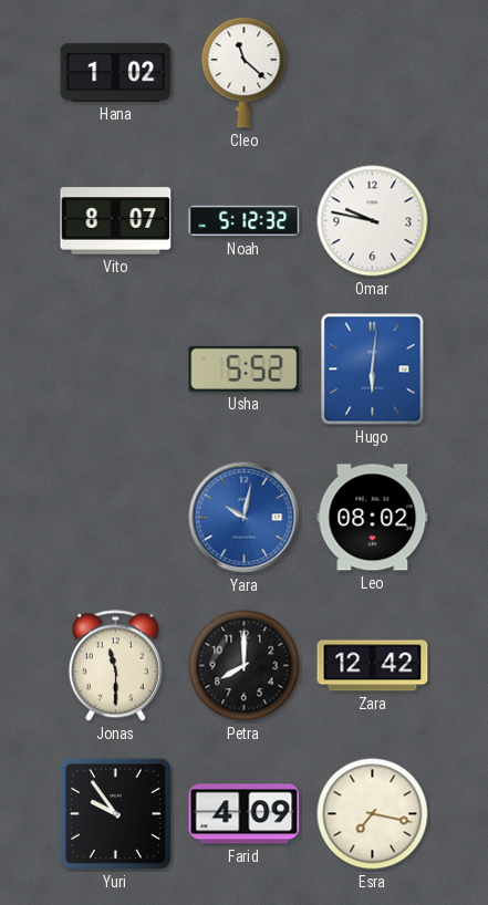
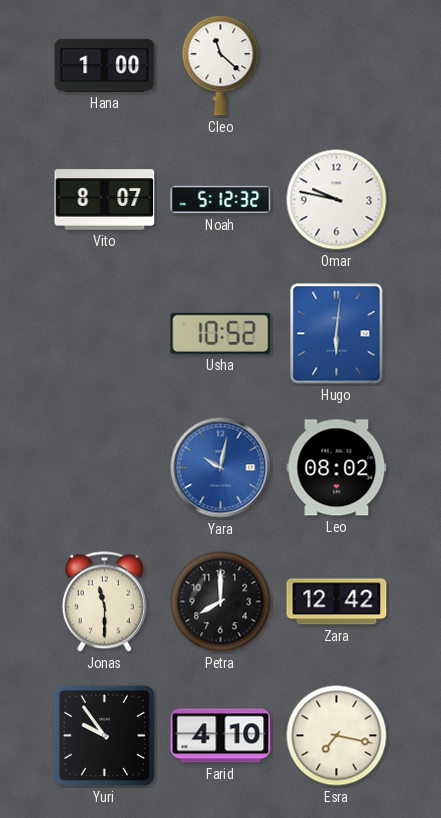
Hana: 1:02 -> 1:00
Usha: 5:52 -> 10:52
Farid: 4:09 -> 4:10
